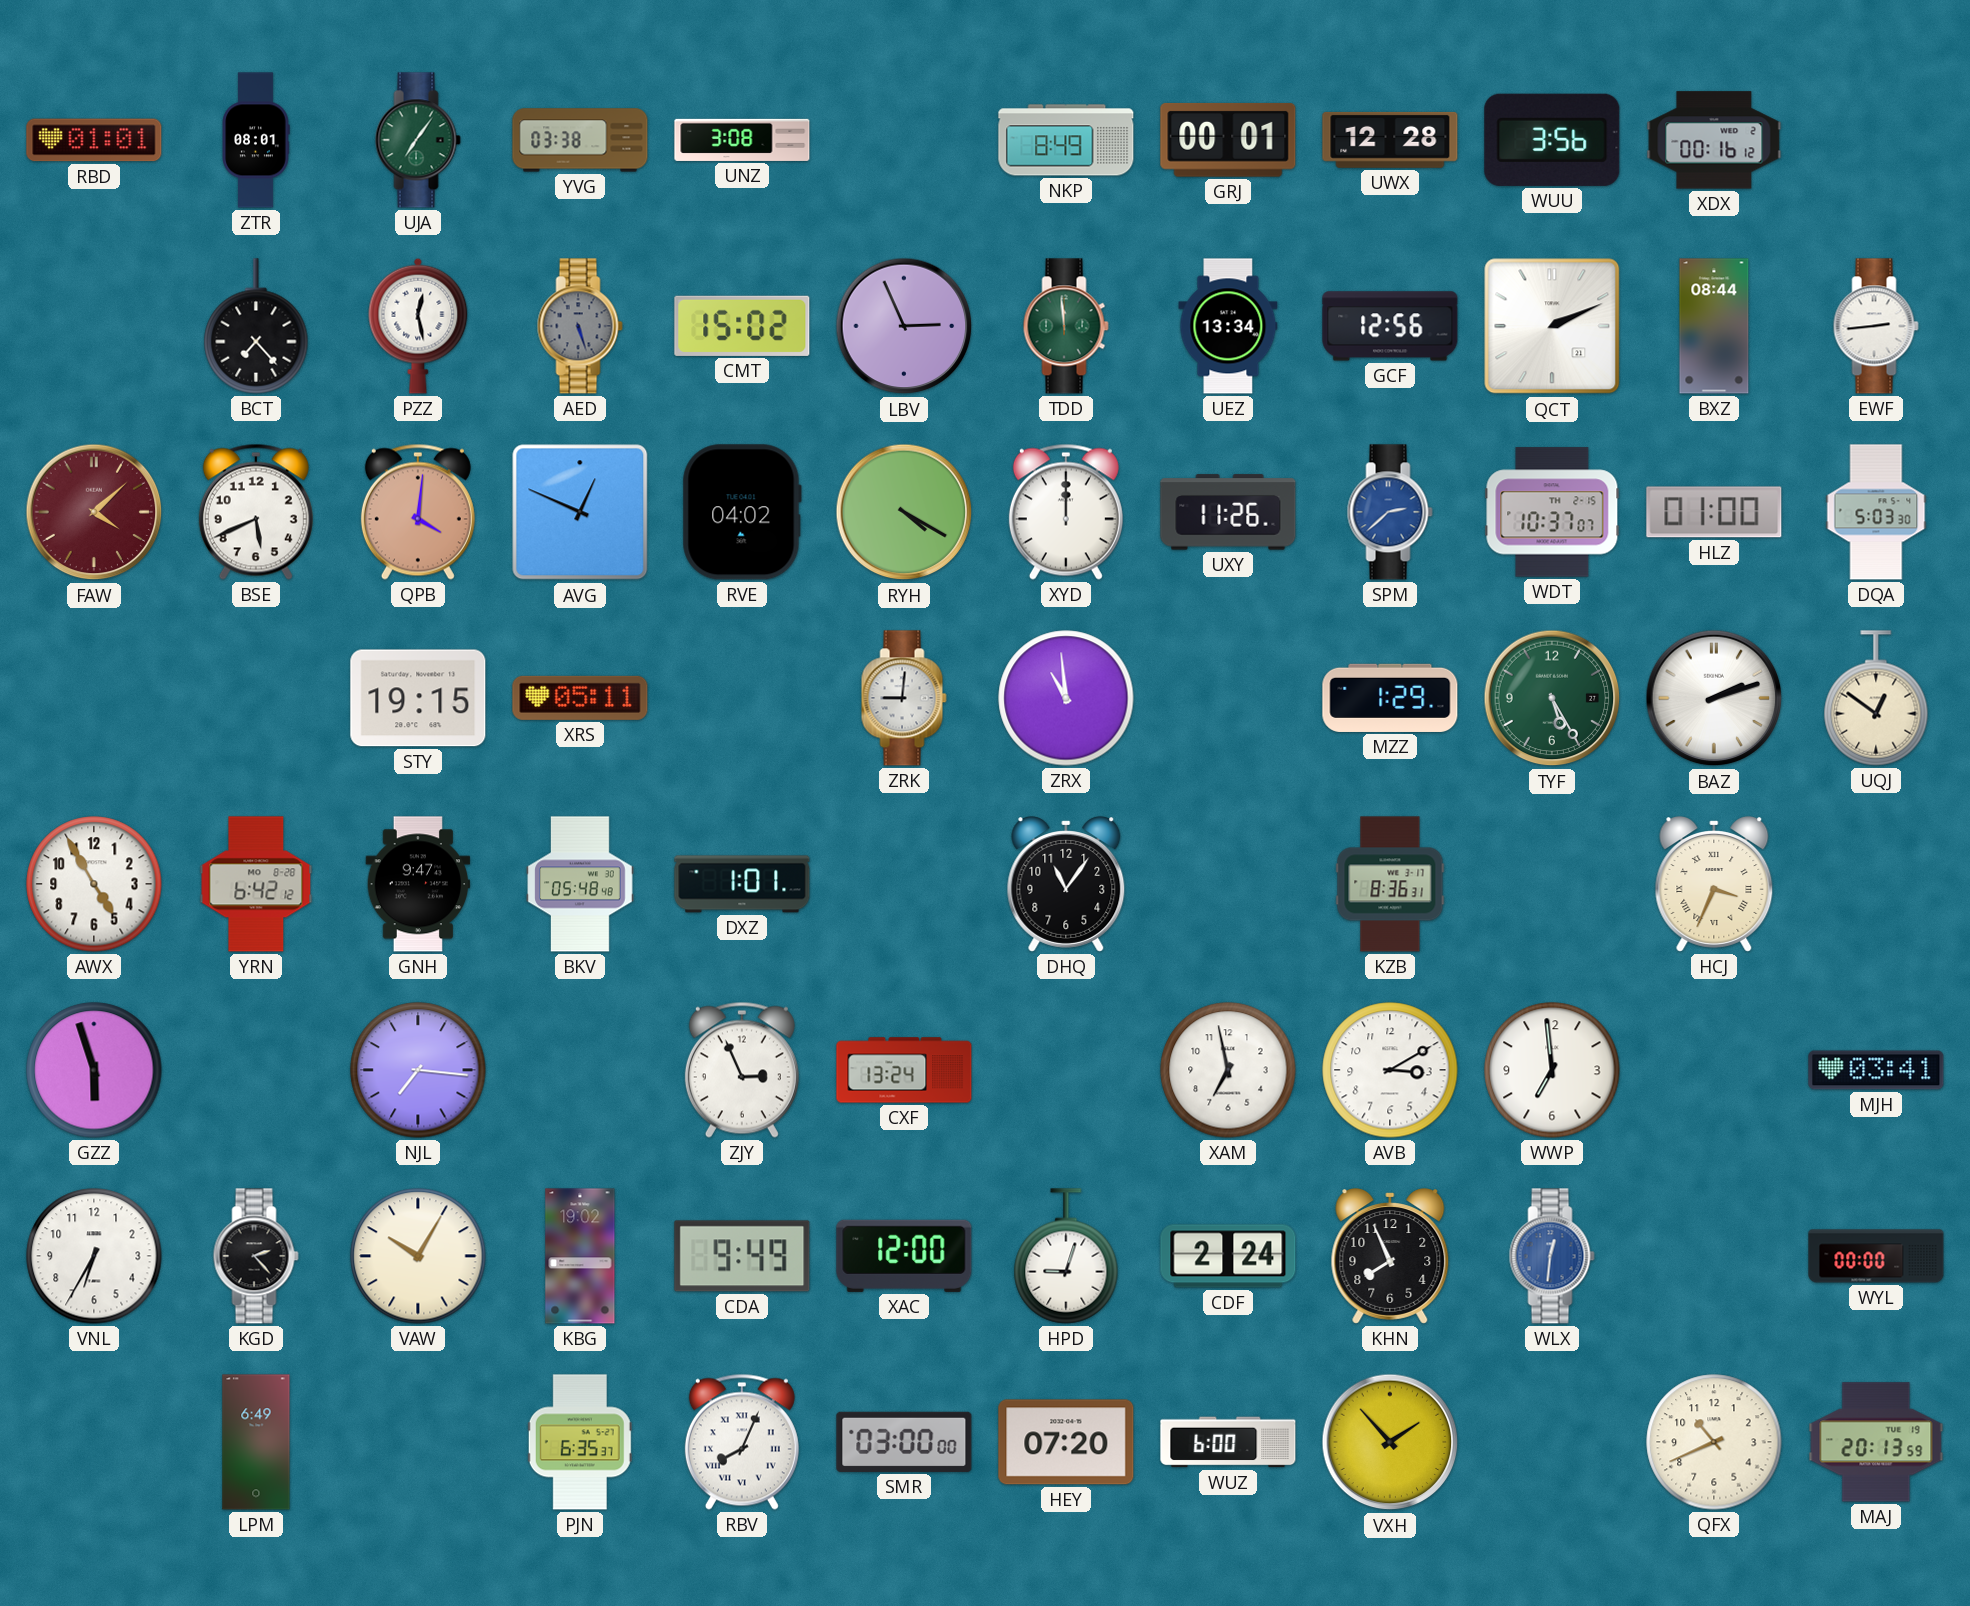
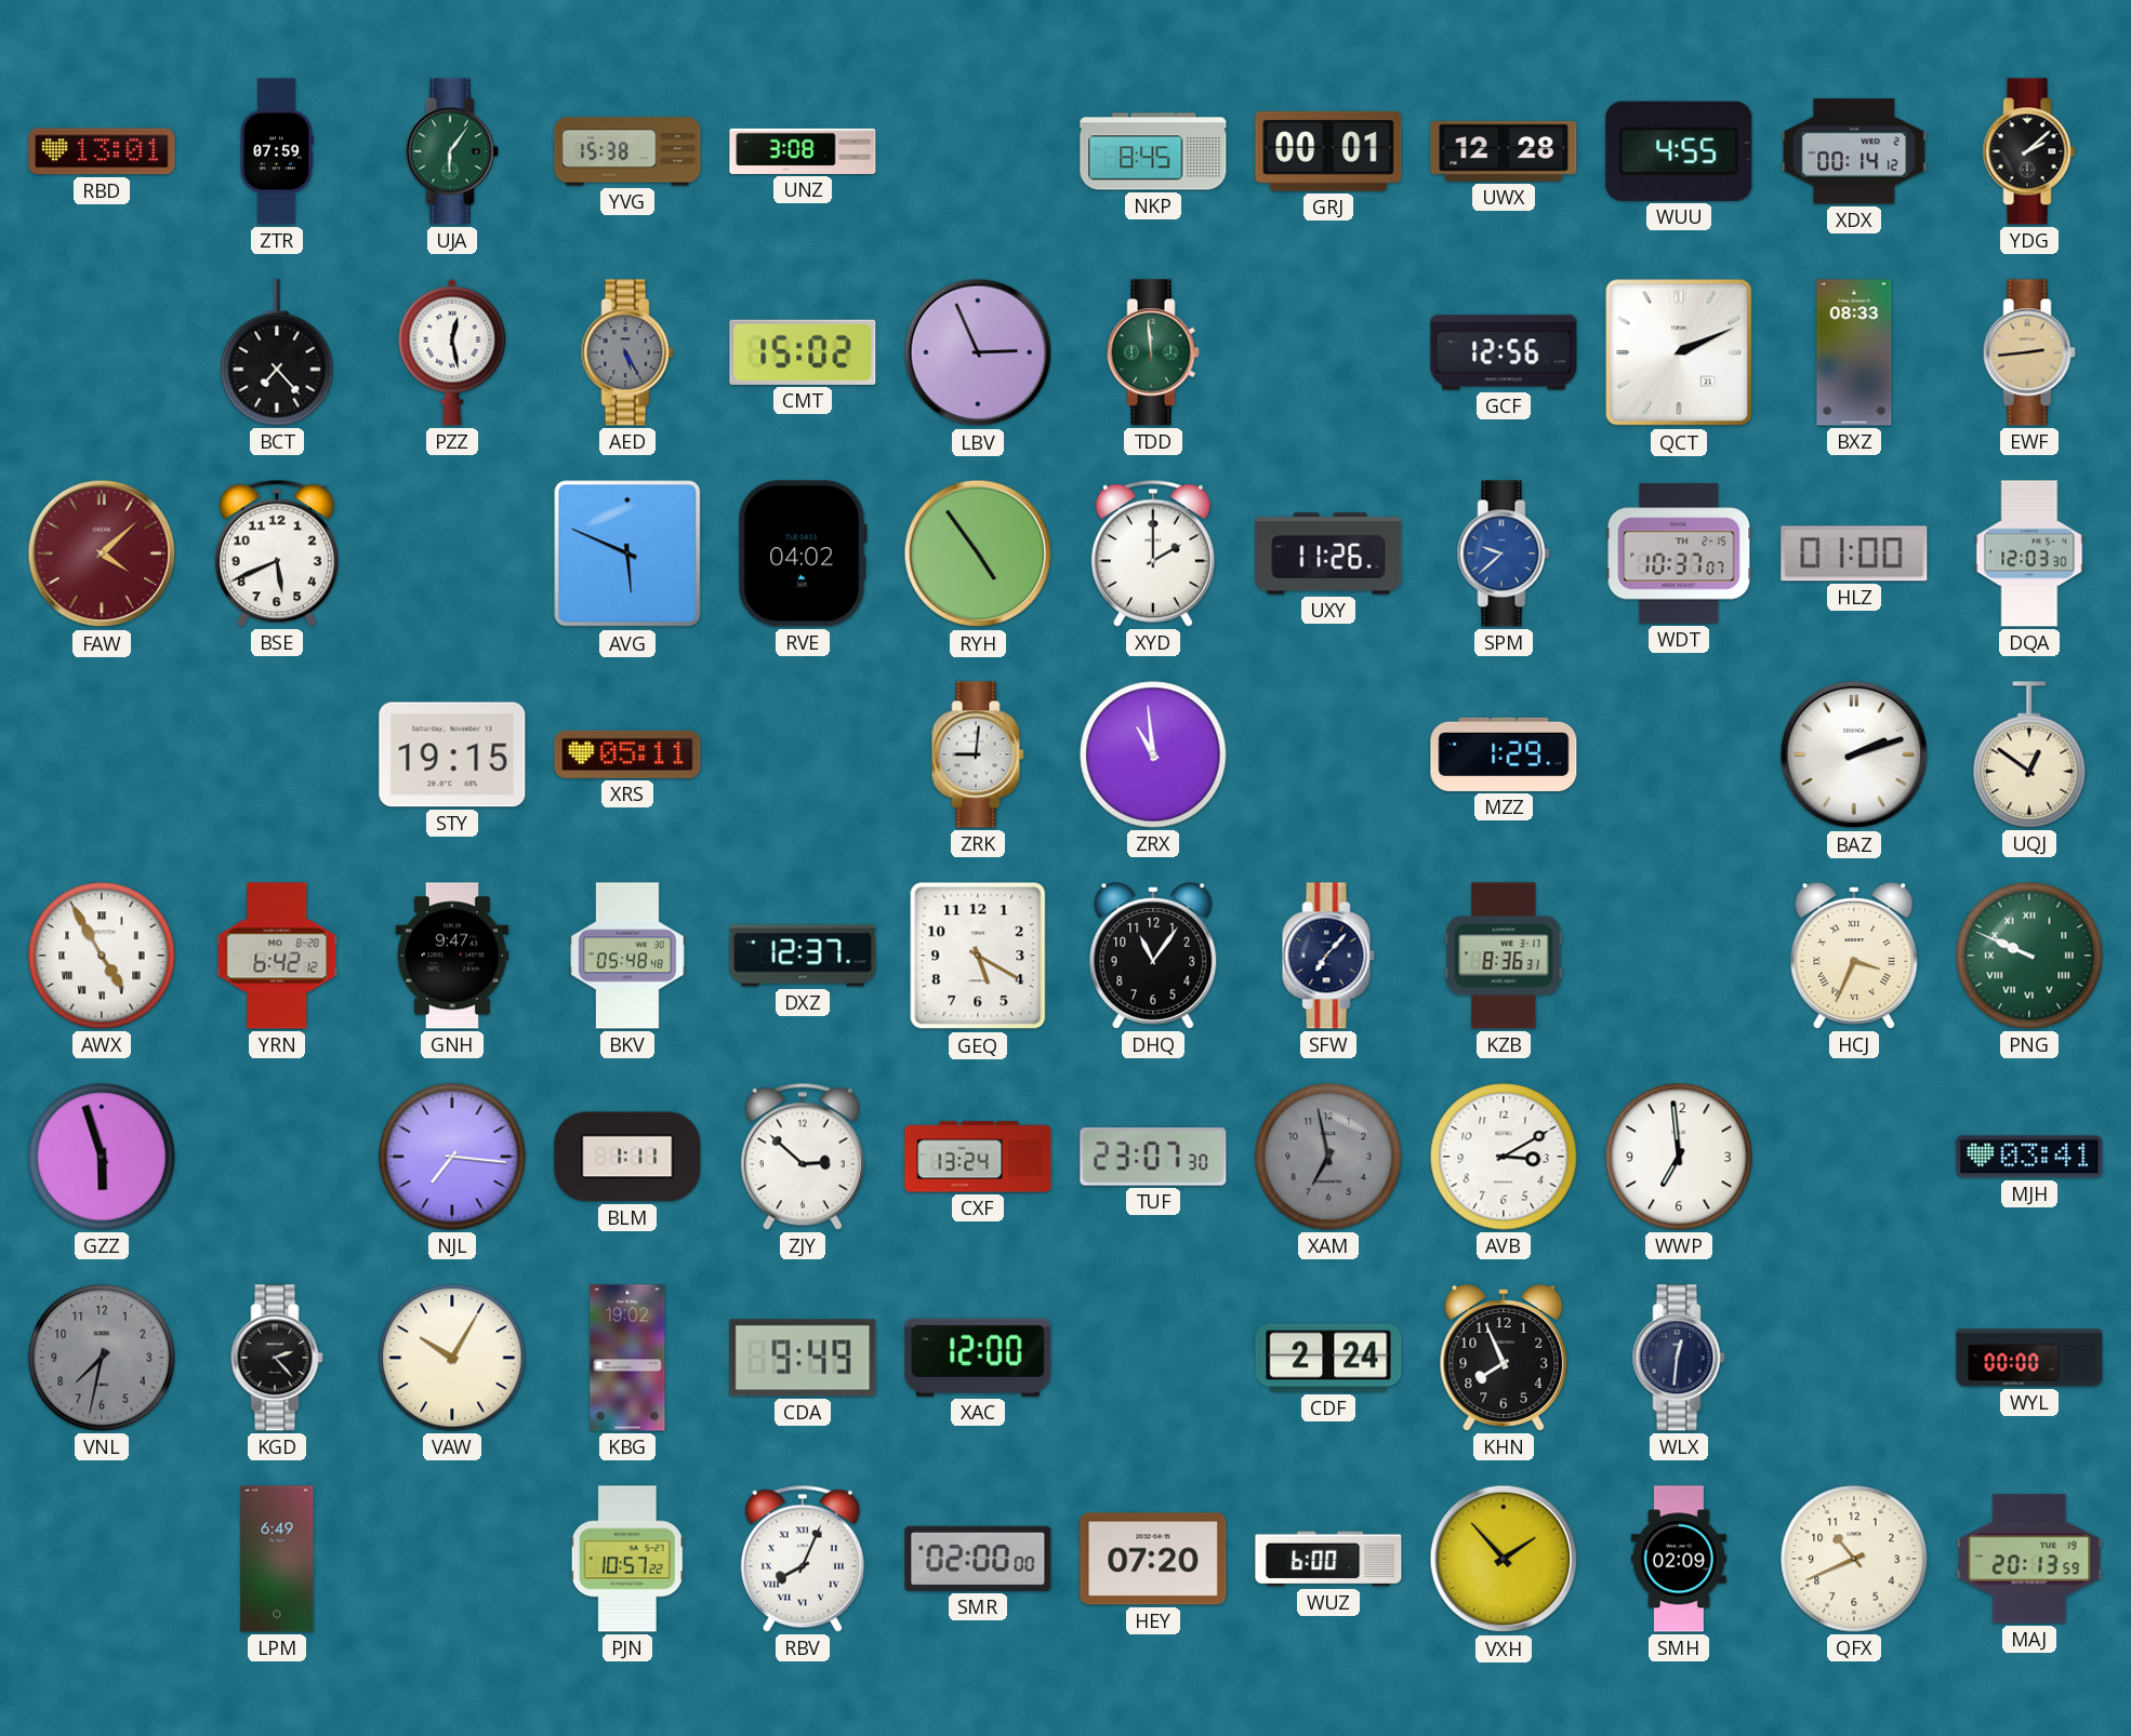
RBD: 01:01 -> 13:01
ZTR: 08:01 -> 07:59
UJA: 7:06 -> 6:06
YVG: 03:38 -> 15:38
NKP: 8:49 -> 8:45
WUU: 3:56 -> 4:55
XDX: 00:16 -> 00:14
YDG: none -> 2:08
AED: 5:27 -> 5:25
UEZ: 13:34 -> none
BXZ: 08:44 -> 08:33
EWF dial: white -> champagne
QPB: 4:01 -> none
AVG: 12:49 -> 5:49
RYH: 4:20 -> 4:54
XYD: 12:00 -> 2:00
SPM: 2:38 -> 9:38
DQA: 5:03 -> 12:03
TYF: 5:25 -> none
AWX numerals: Arabic -> Roman
DXZ: 1:01 -> 12:37
GEQ: none -> 5:20
SFW: none -> 7:07
PNG: none -> 9:49
BLM: none -> 1:11
ZJY: 2:56 -> 2:52
TUF: none -> 23:07
XAM dial: white -> grey
VNL: 6:35 -> 7:32
VNL dial: white -> grey
HPD: 9:03 -> none
WLX dial: blue -> navy
PJN: 6:35 -> 10:57
SMR: 03:00 -> 02:00
SMH: none -> 02:09
